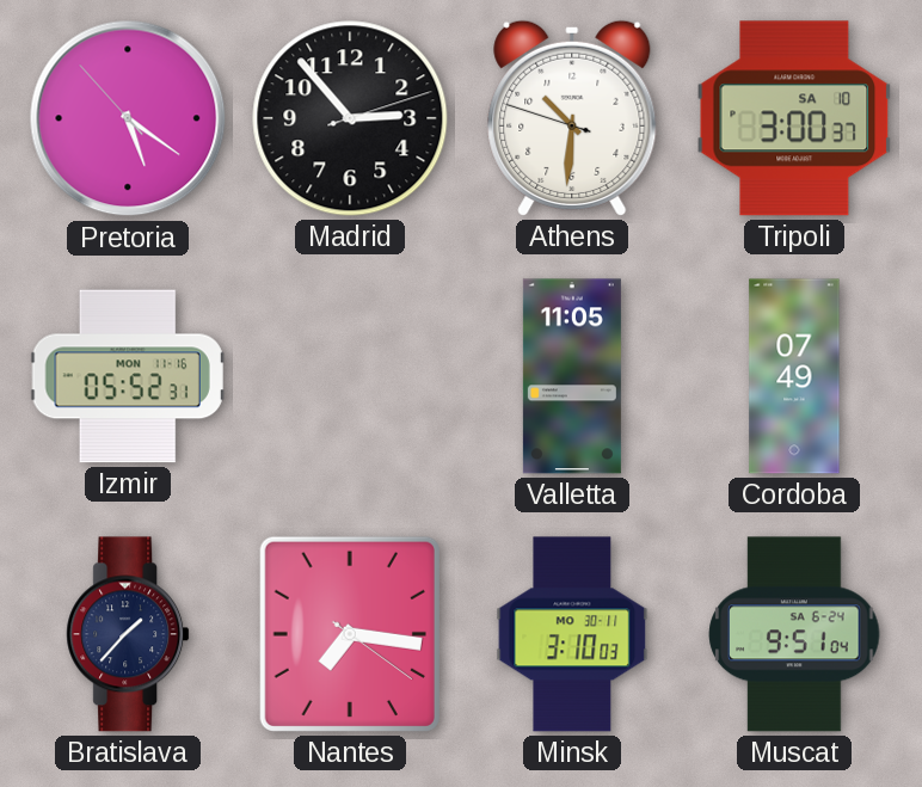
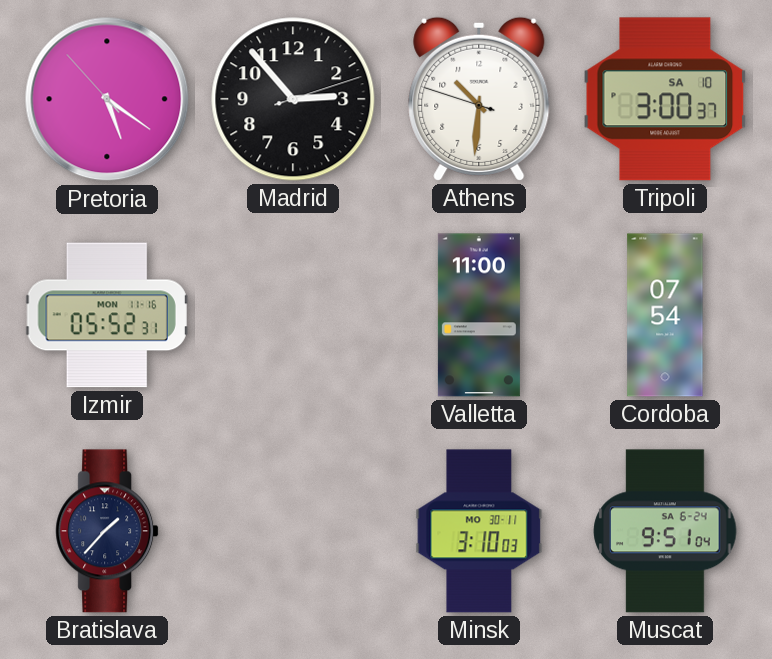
Valletta: 11:05 -> 11:00
Cordoba: 07:49 -> 07:54
Nantes: 7:16 -> none
